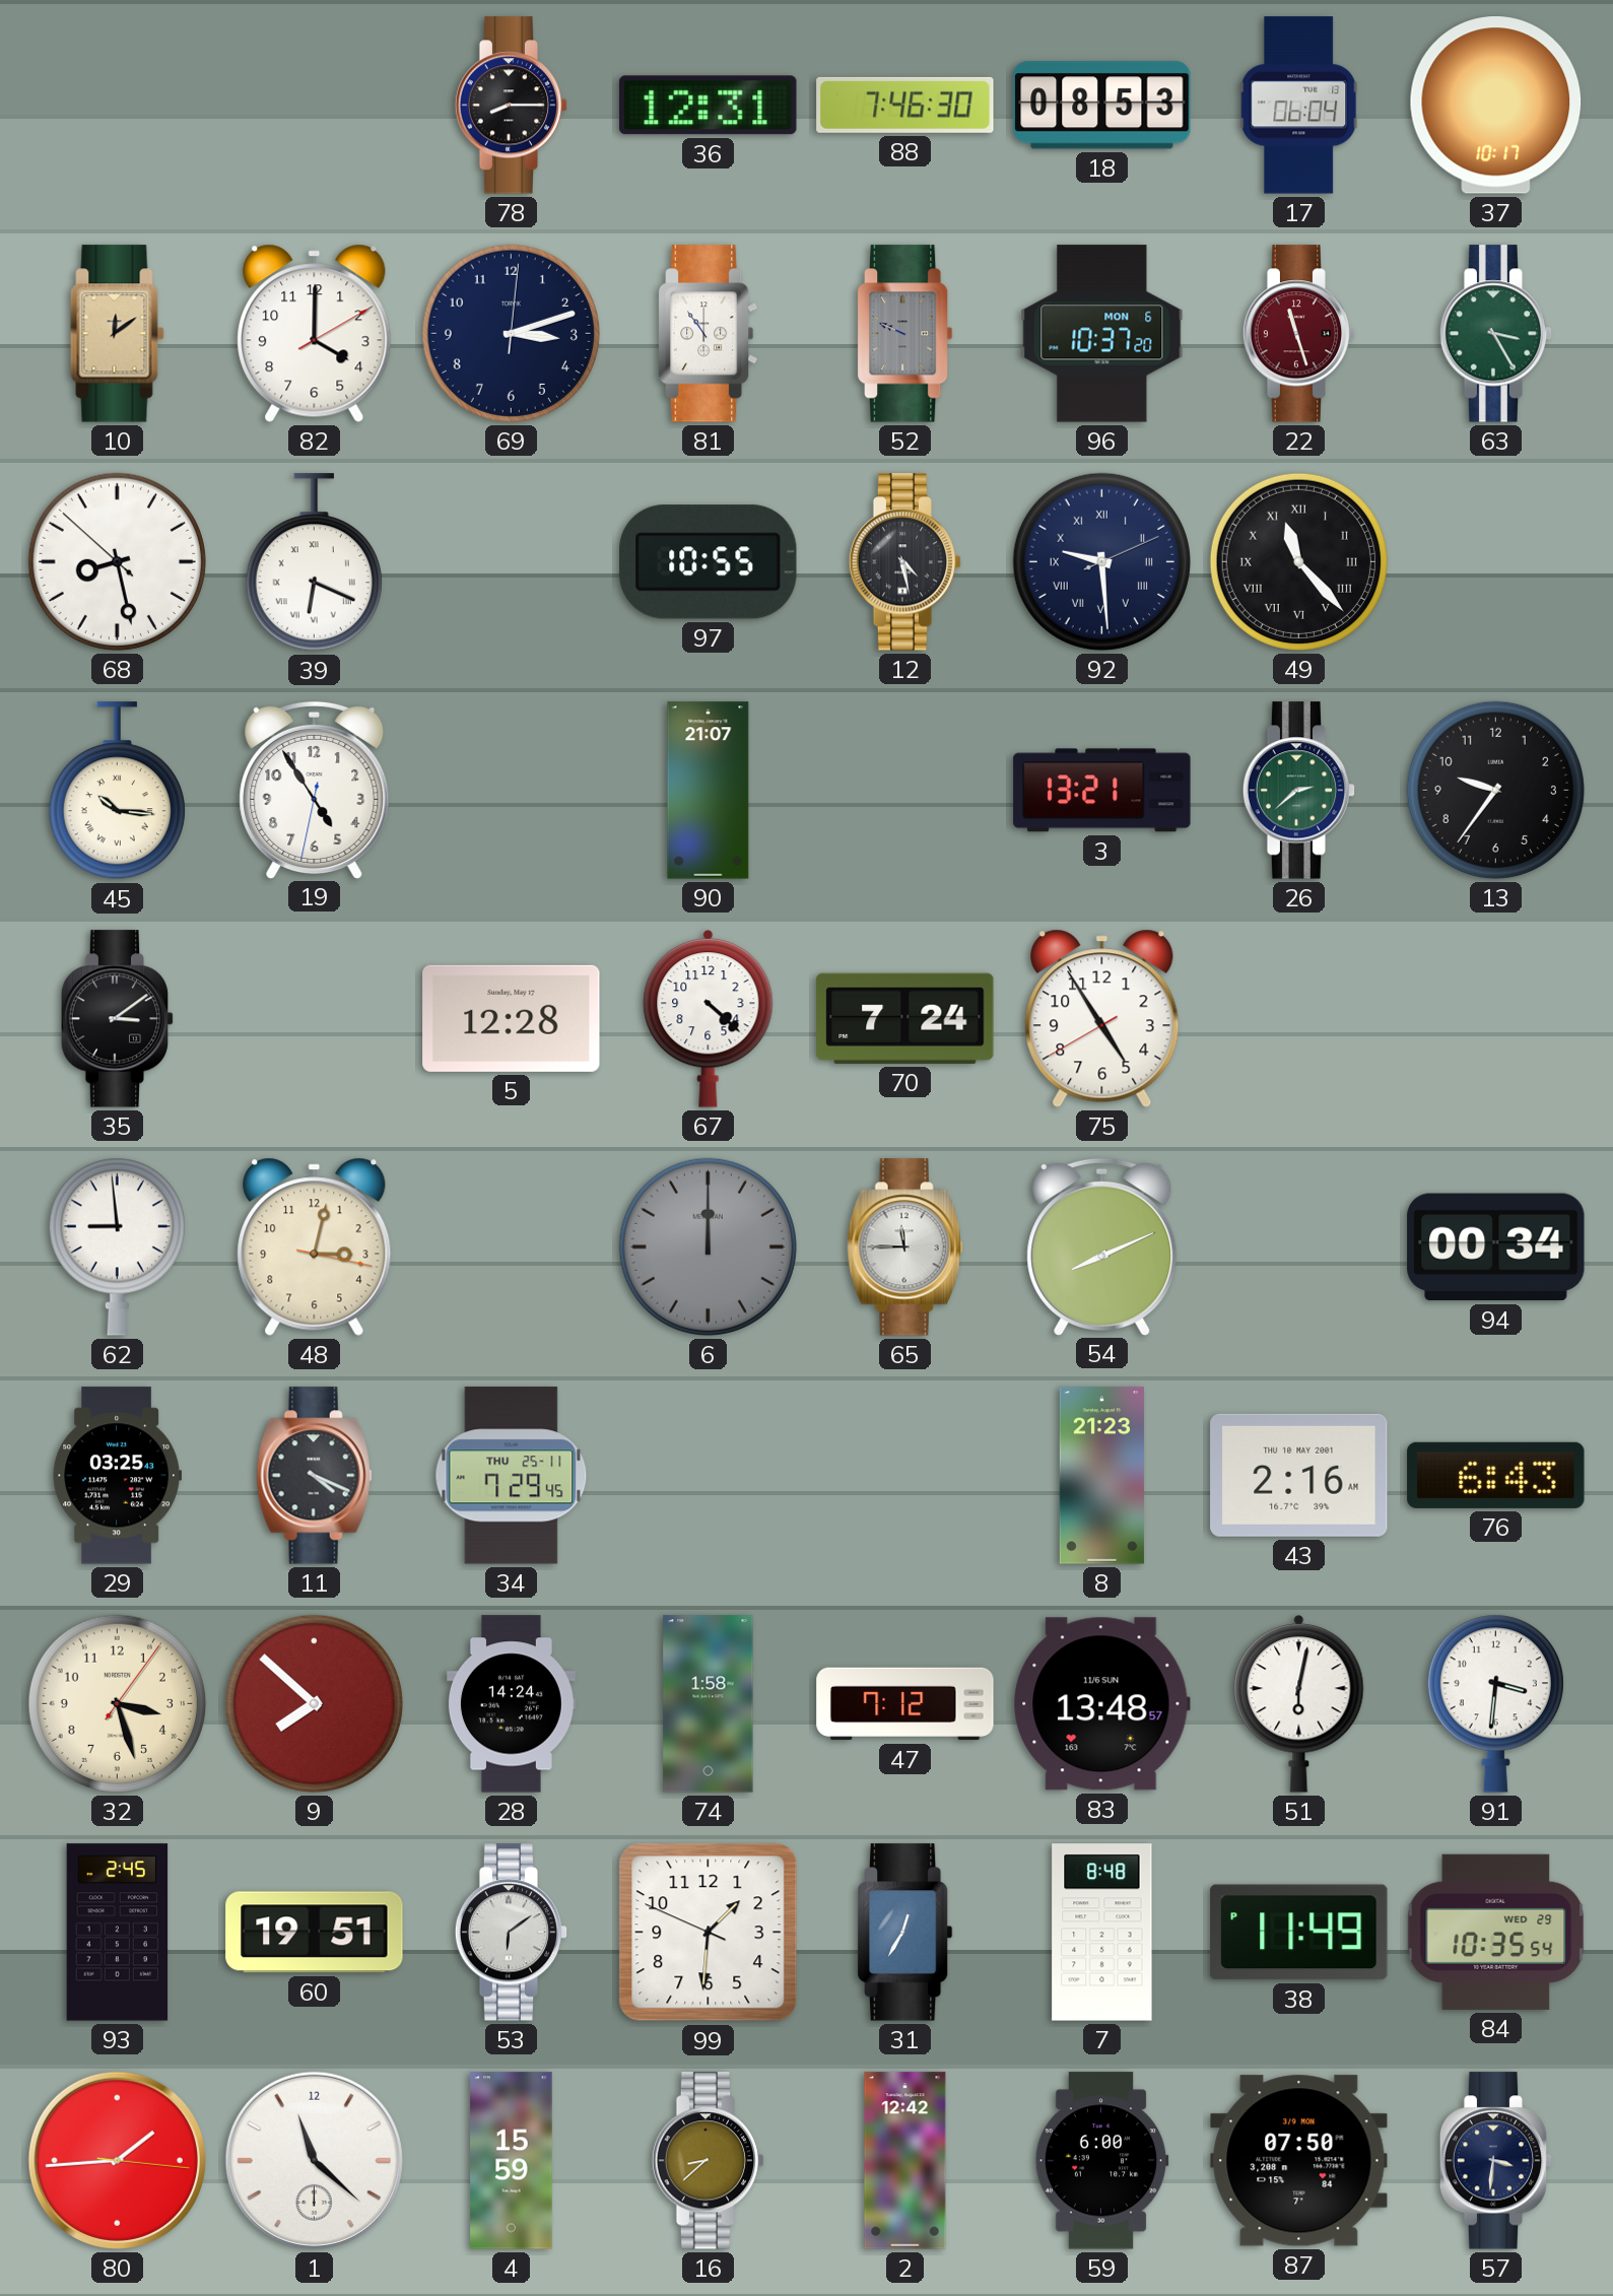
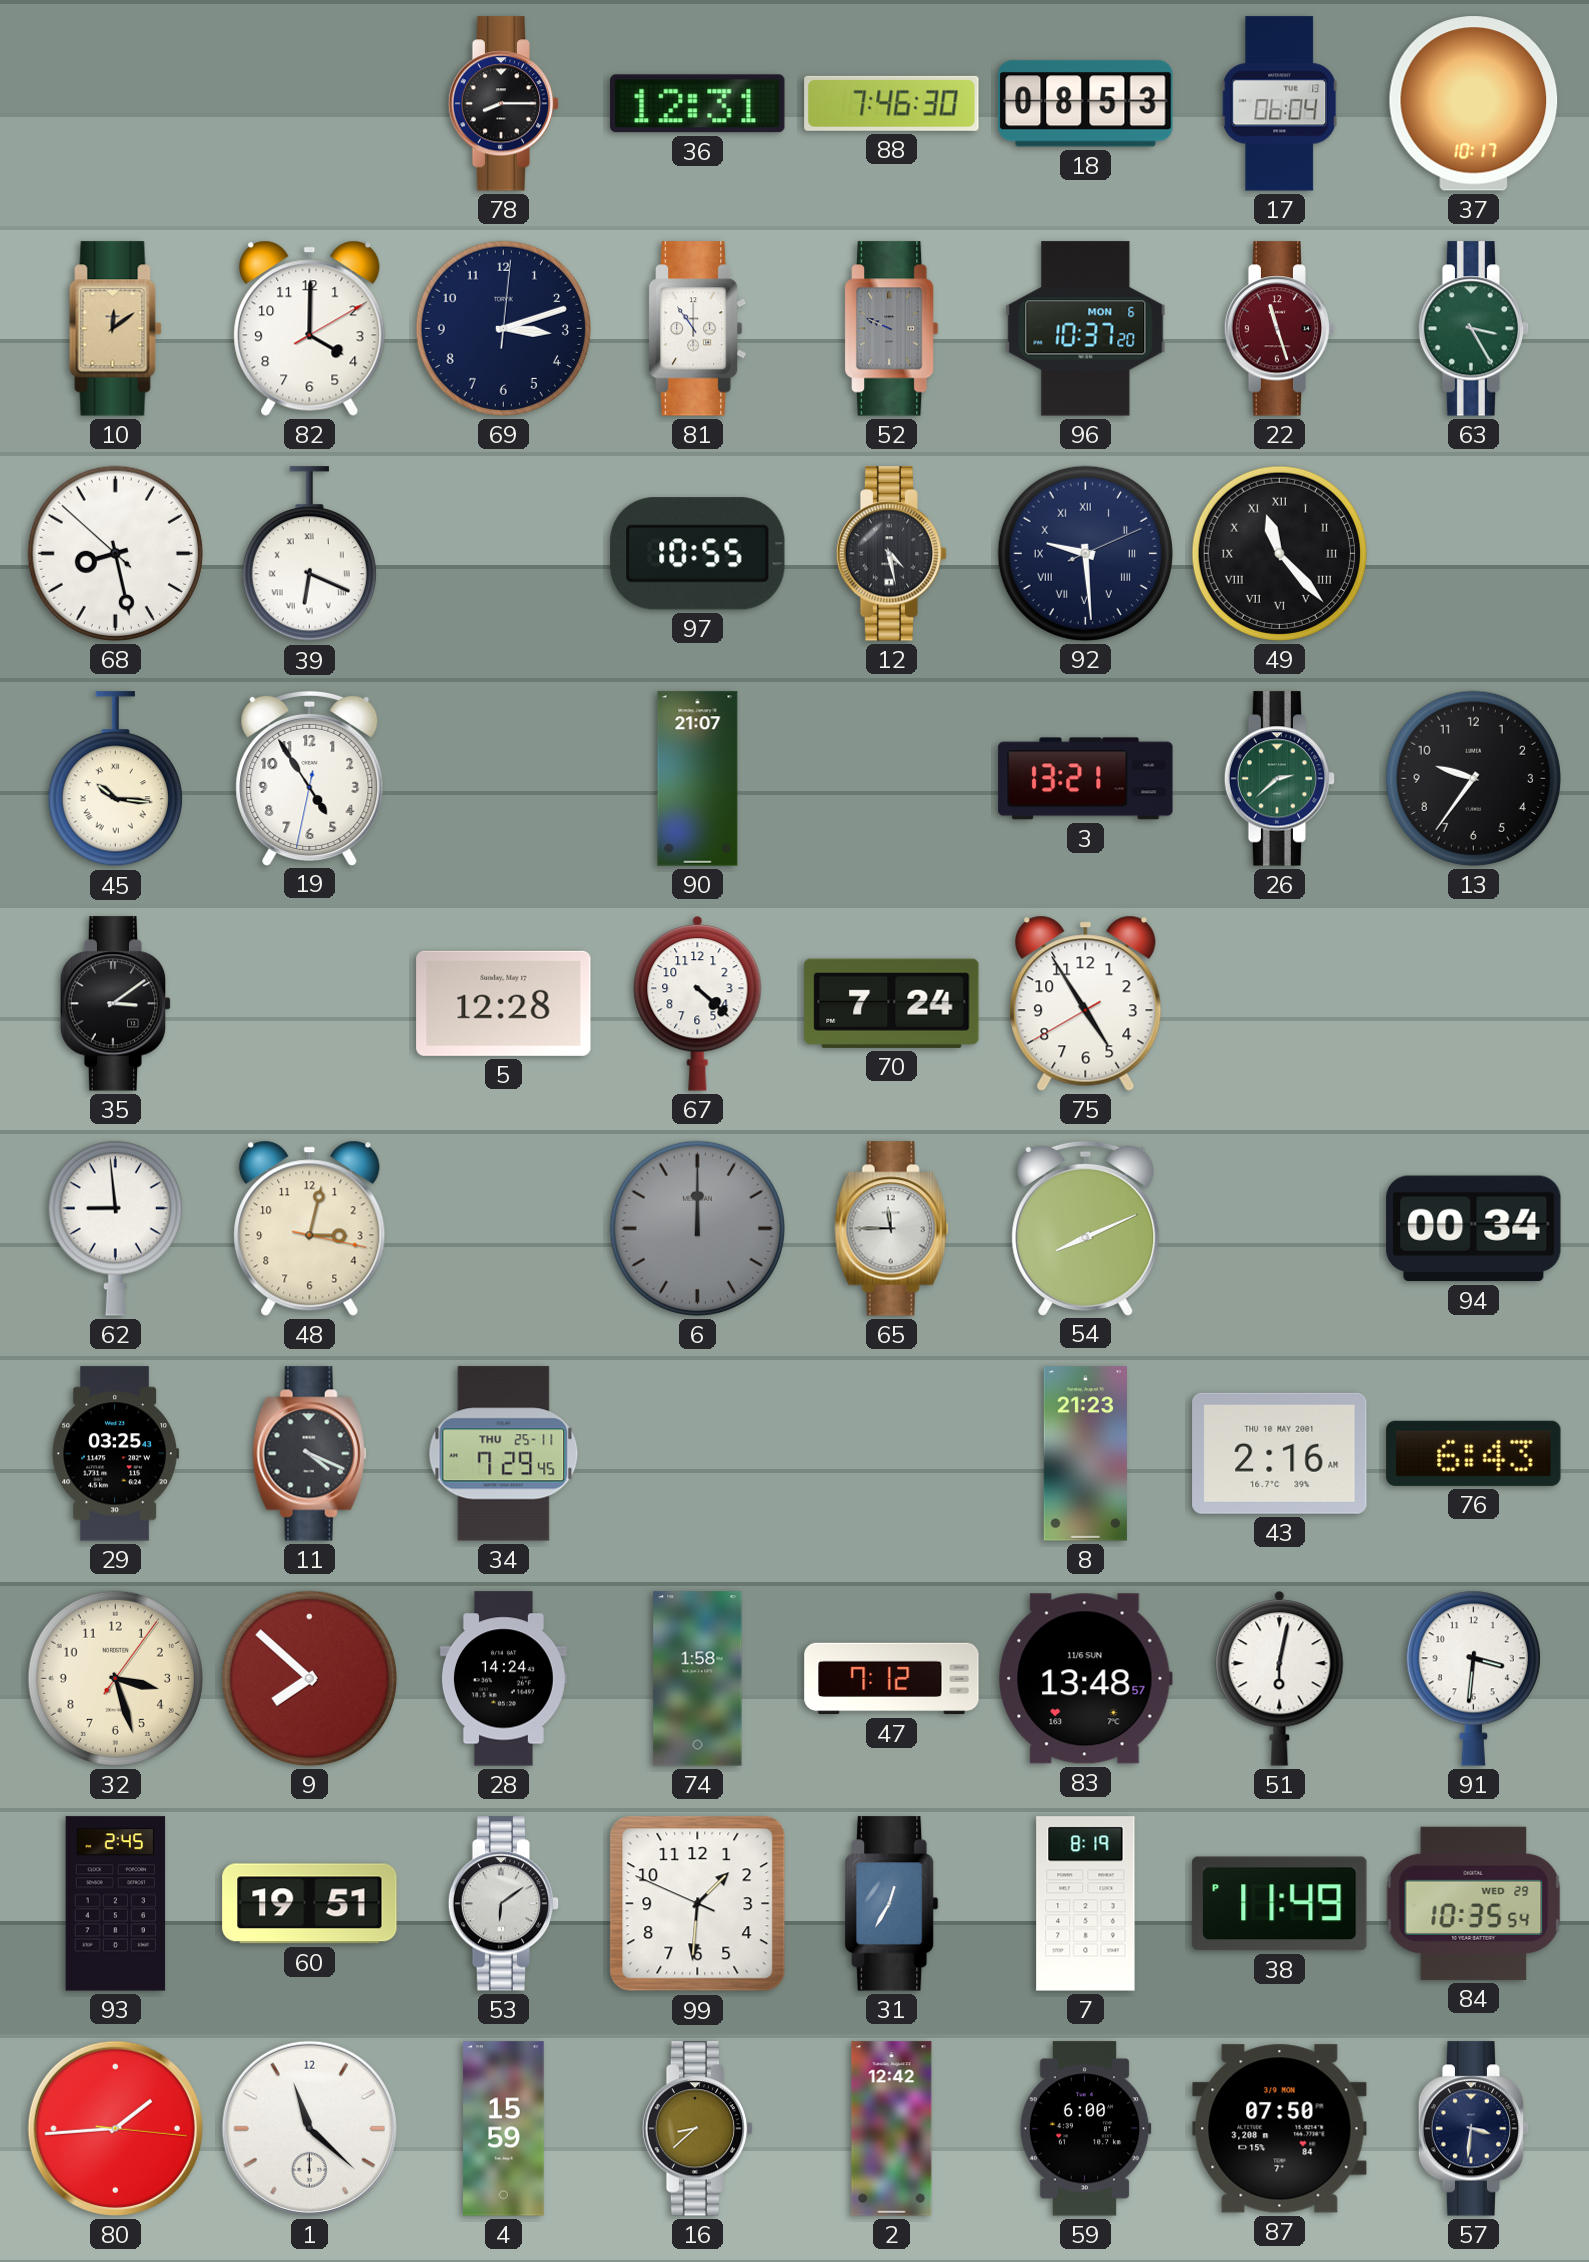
7: 8:48 -> 8:19
